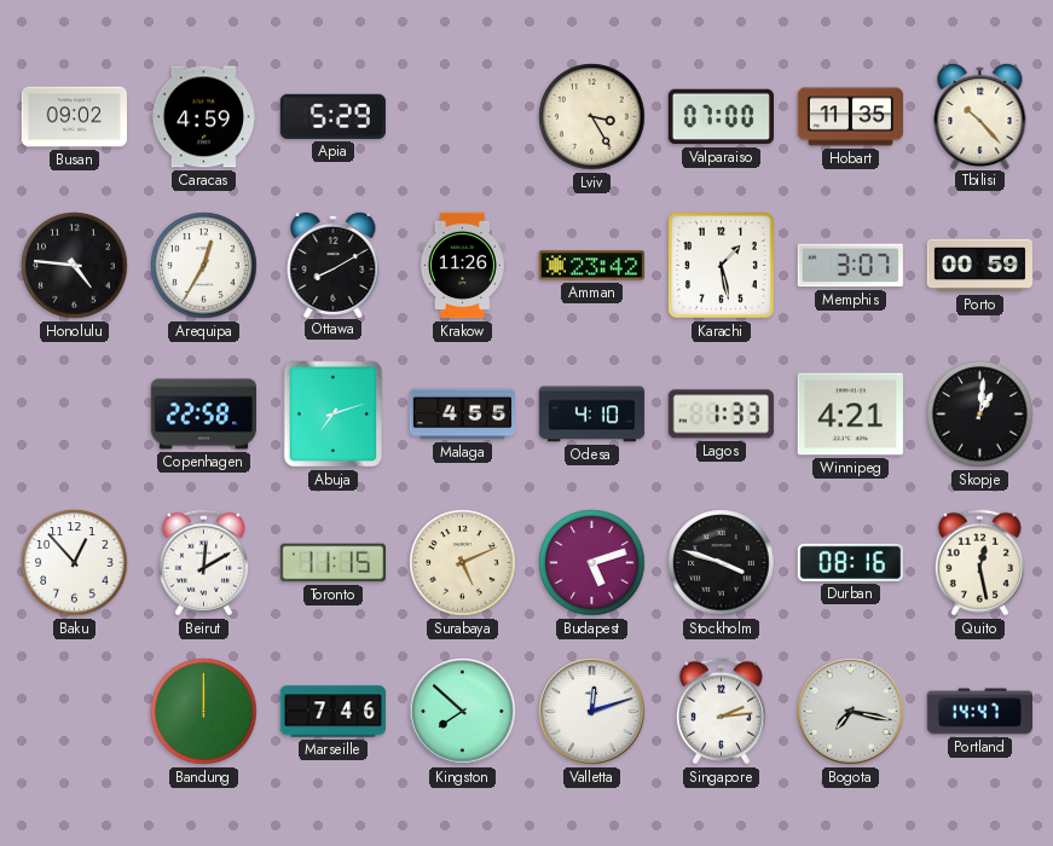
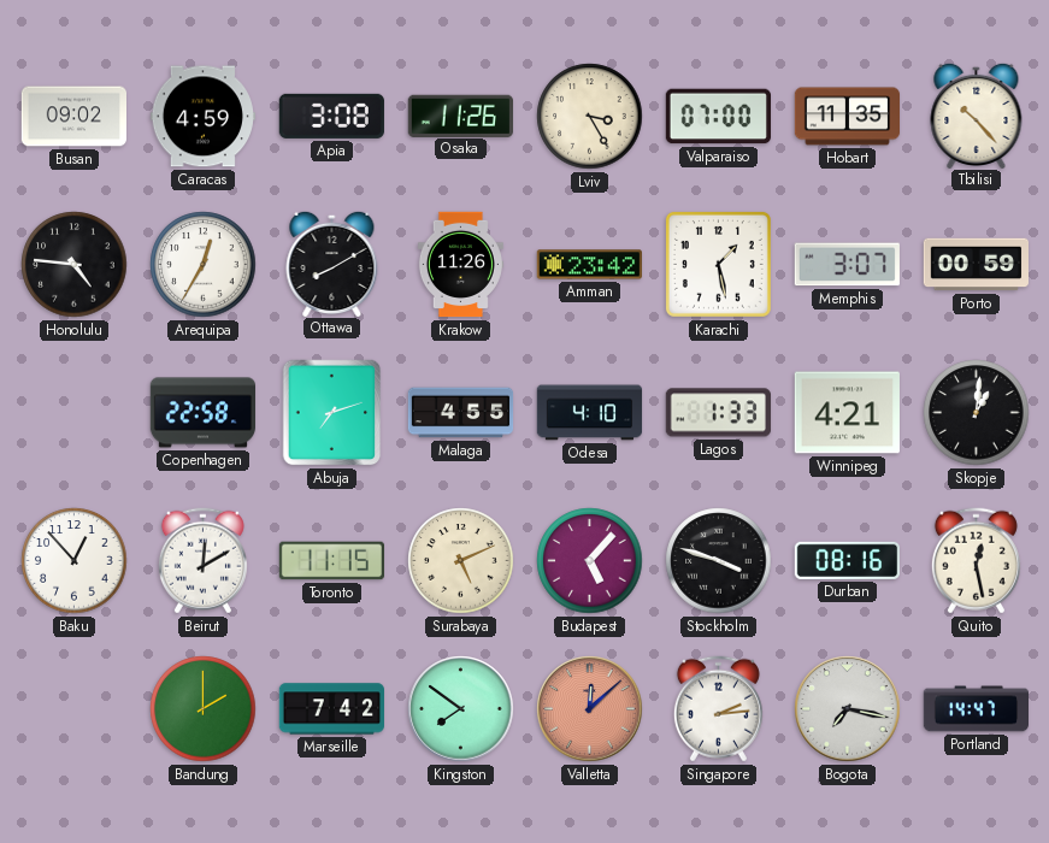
Apia: 5:29 -> 3:08
Osaka: none -> 11:26
Budapest: 5:12 -> 5:07
Bandung: 12:00 -> 2:00
Marseille: 7:46 -> 7:42
Kingston: 7:52 -> 7:51
Valletta: 12:12 -> 12:08
Valletta dial: white -> salmon
